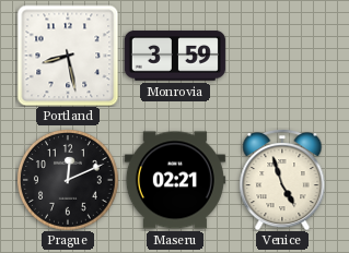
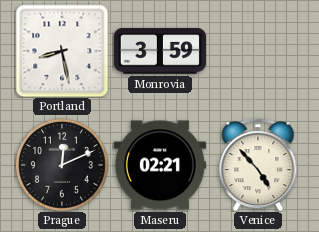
Venice: 4:57 -> 4:53
